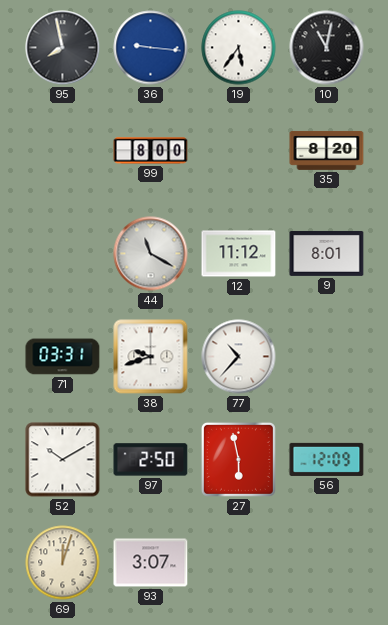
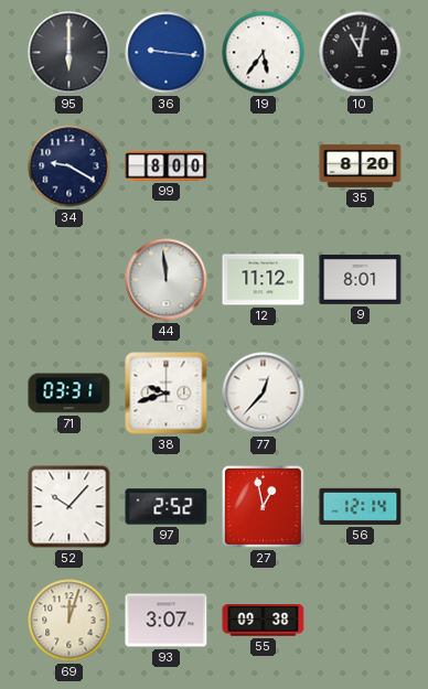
95: 7:58 -> 6:00
34: none -> 9:20
44: 11:20 -> 11:59
77: 10:37 -> 12:37
52: 10:10 -> 10:07
97: 2:50 -> 2:52
27: 5:58 -> 12:58
56: 12:09 -> 12:14
55: none -> 09:38
